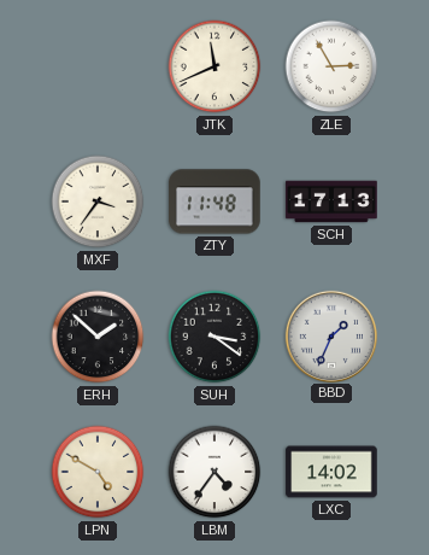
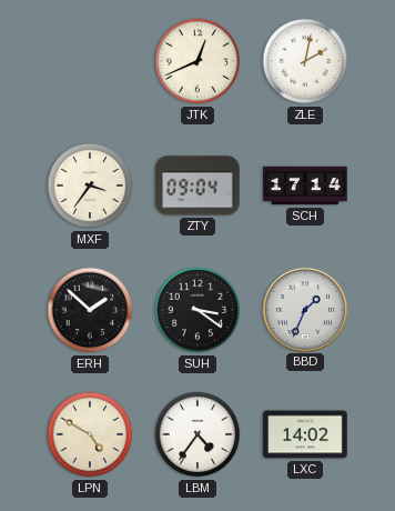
JTK: 11:41 -> 12:41
ZLE: 2:55 -> 2:02
ZTY: 11:48 -> 09:04
SCH: 17:13 -> 17:14
